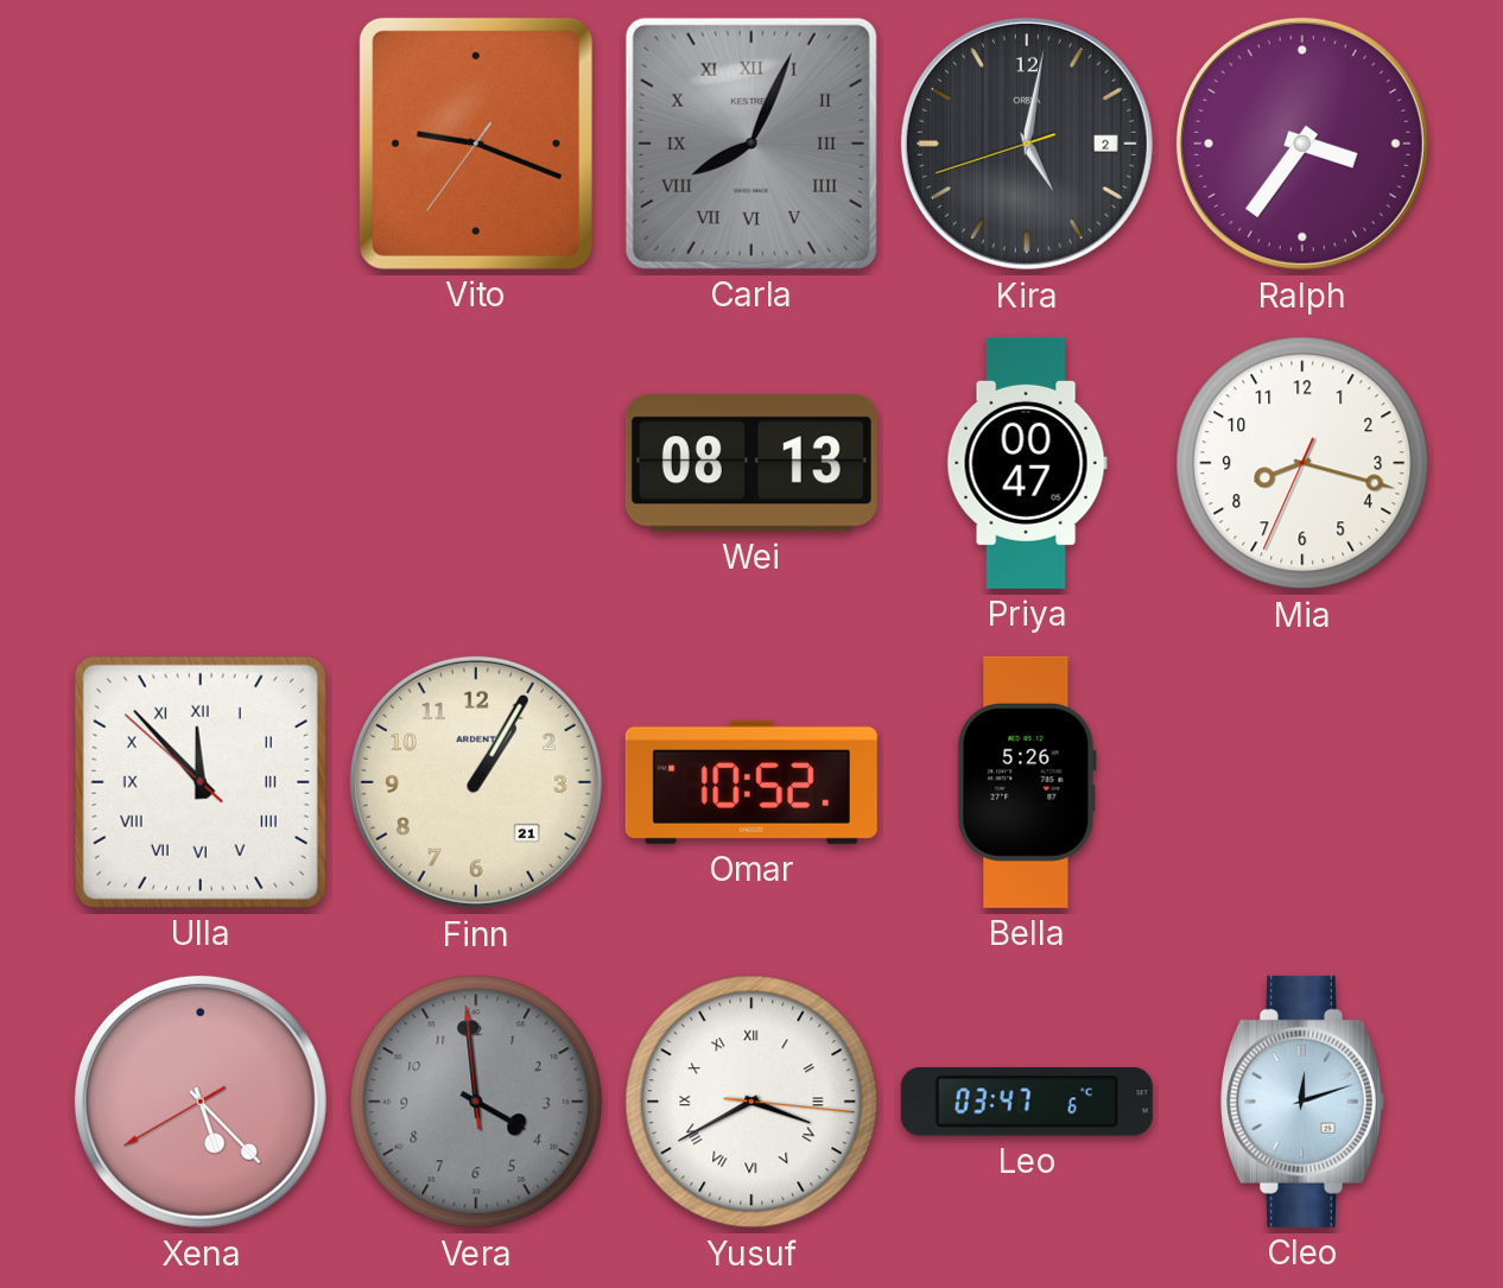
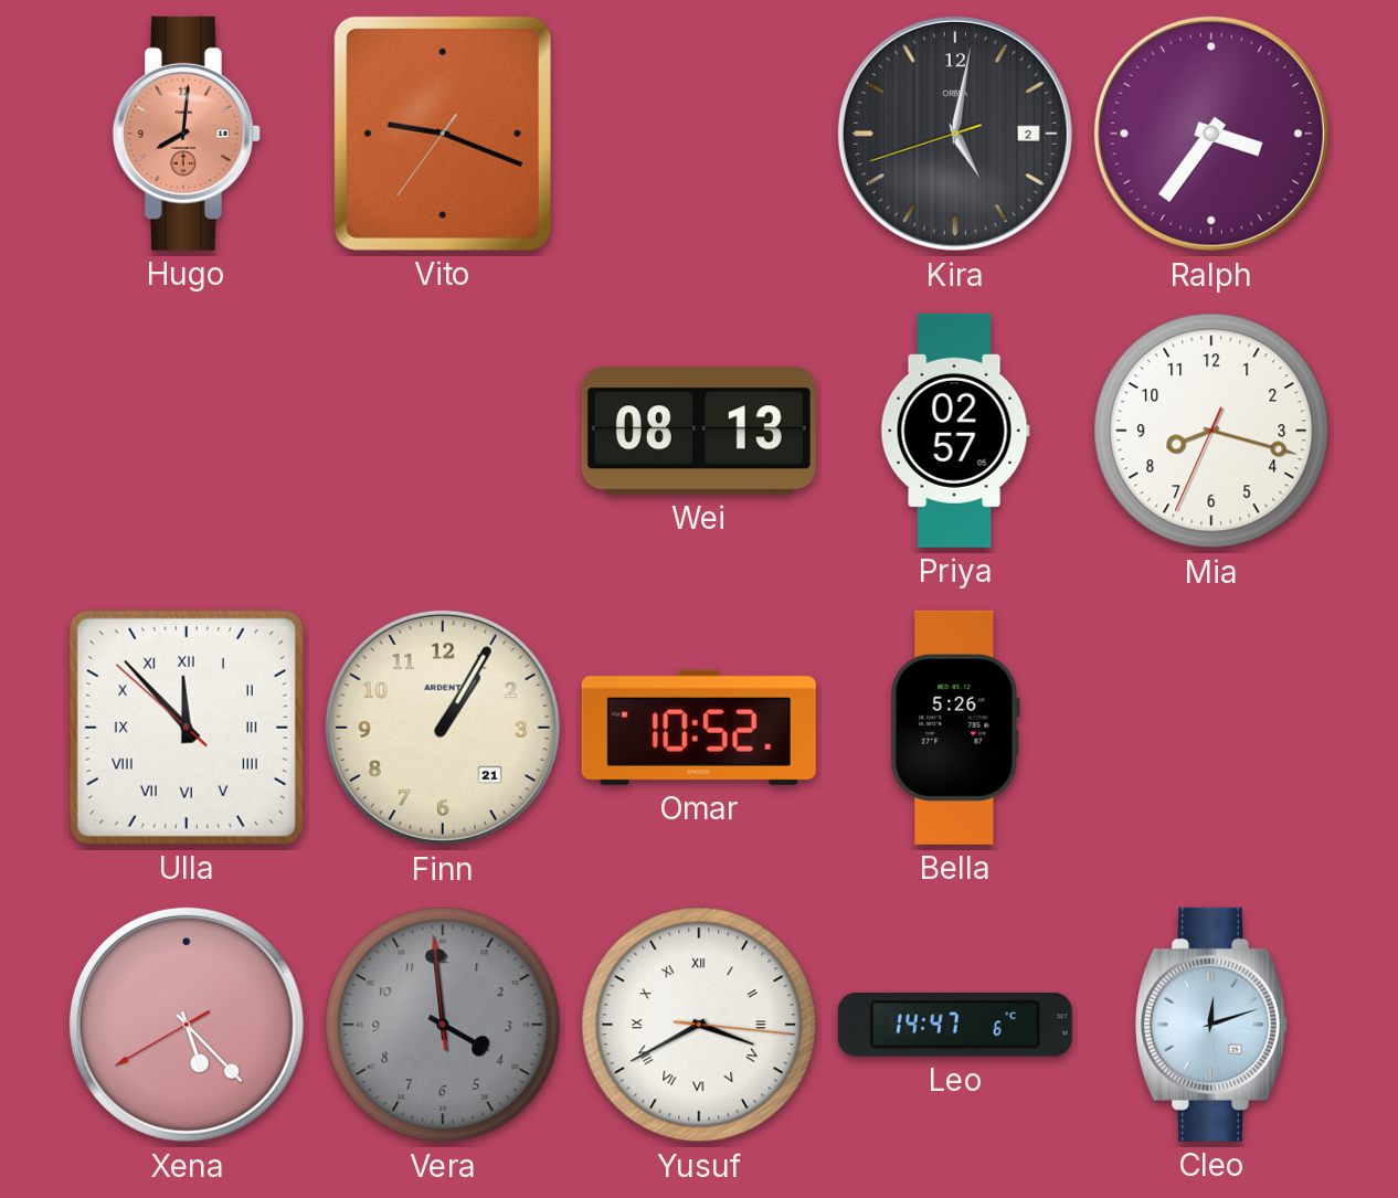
Hugo: none -> 8:01
Carla: 8:04 -> none
Priya: 00:47 -> 02:57
Leo: 03:47 -> 14:47
